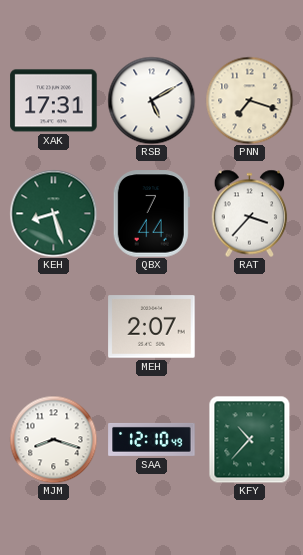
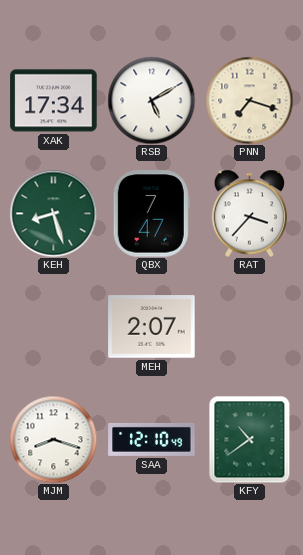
XAK: 17:31 -> 17:34
QBX: 7:44 -> 7:47
KFY: 10:37 -> 10:39
